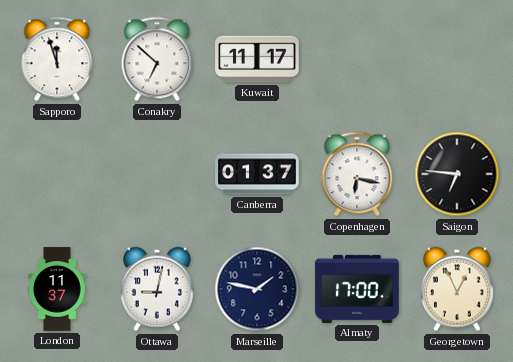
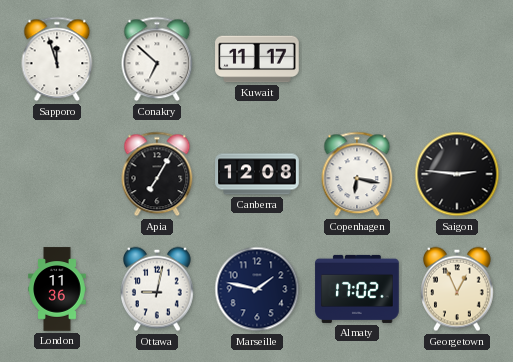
Apia: none -> 7:05
Canberra: 01:37 -> 12:08
Saigon: 6:46 -> 2:46
London: 11:37 -> 11:36
Almaty: 17:00 -> 17:02
